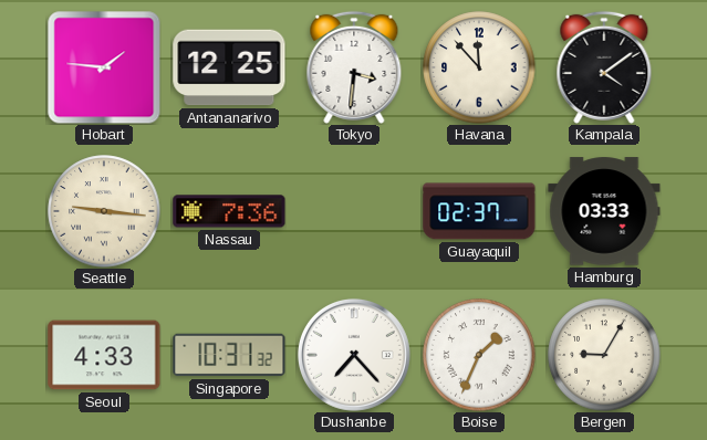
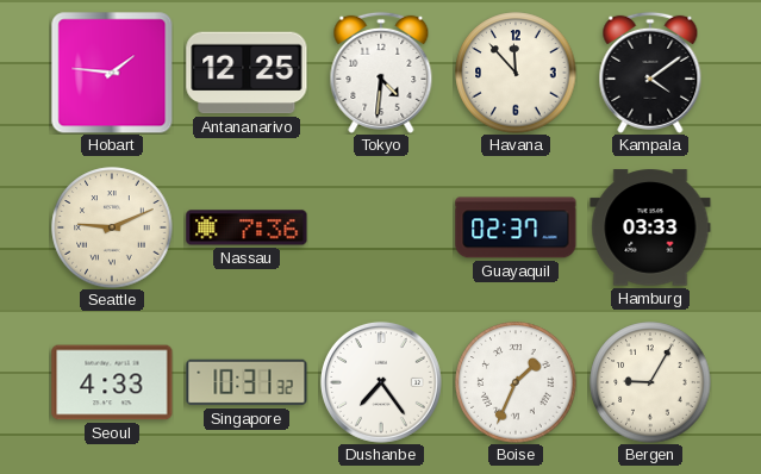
Tokyo: 3:31 -> 4:31
Seattle: 9:16 -> 9:11
Dushanbe: 7:23 -> 7:24
